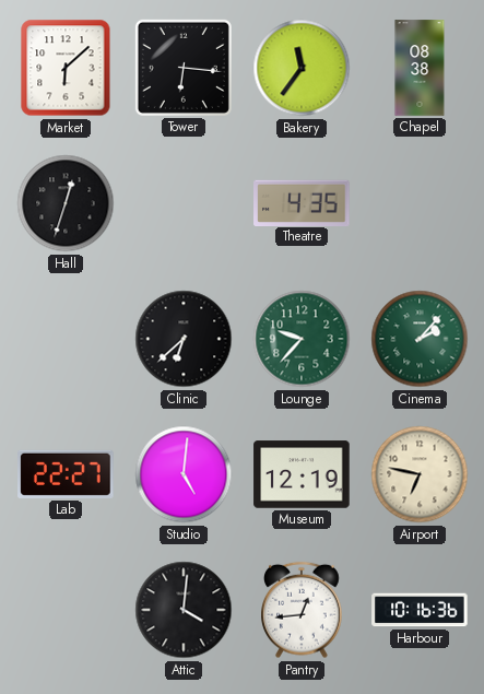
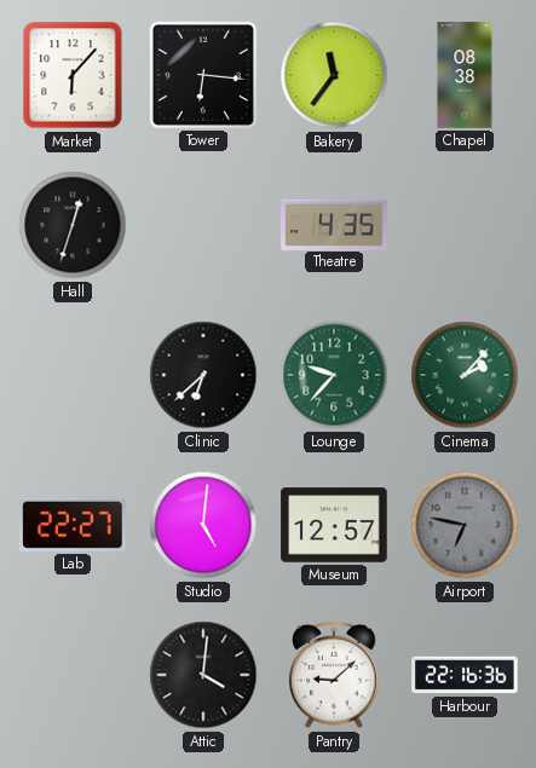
Market: 6:08 -> 6:07
Museum: 12:19 -> 12:57
Airport dial: cream -> grey
Pantry: 12:44 -> 9:08
Harbour: 10:16 -> 22:16
